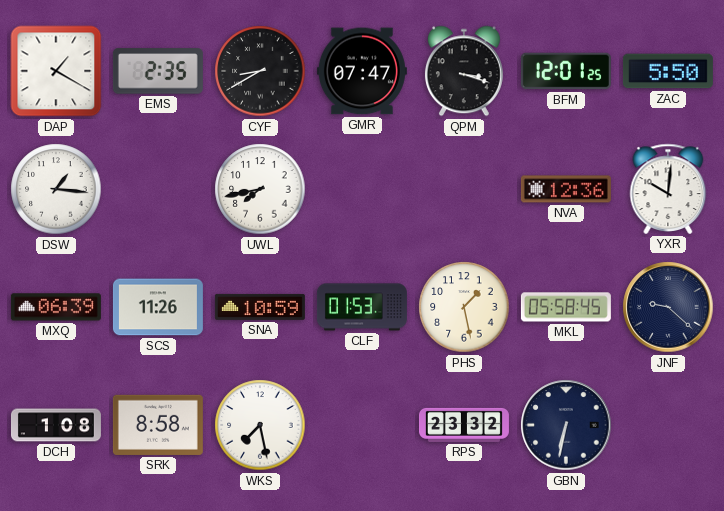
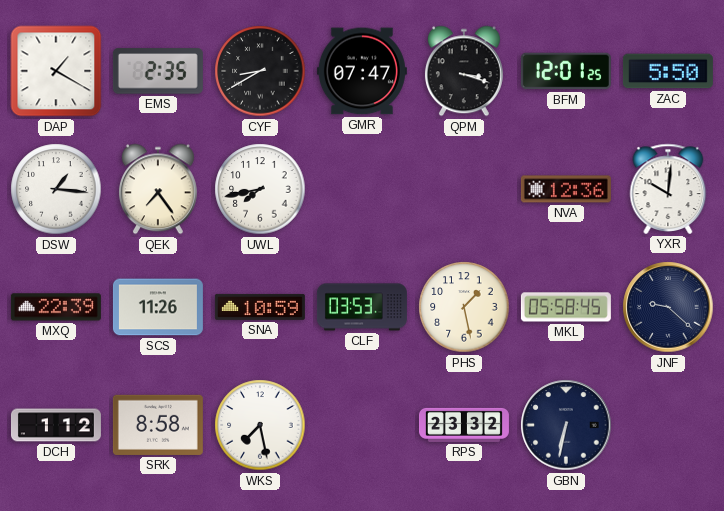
QEK: none -> 7:24
MXQ: 06:39 -> 22:39
CLF: 01:53 -> 03:53
DCH: 1:08 -> 1:12
